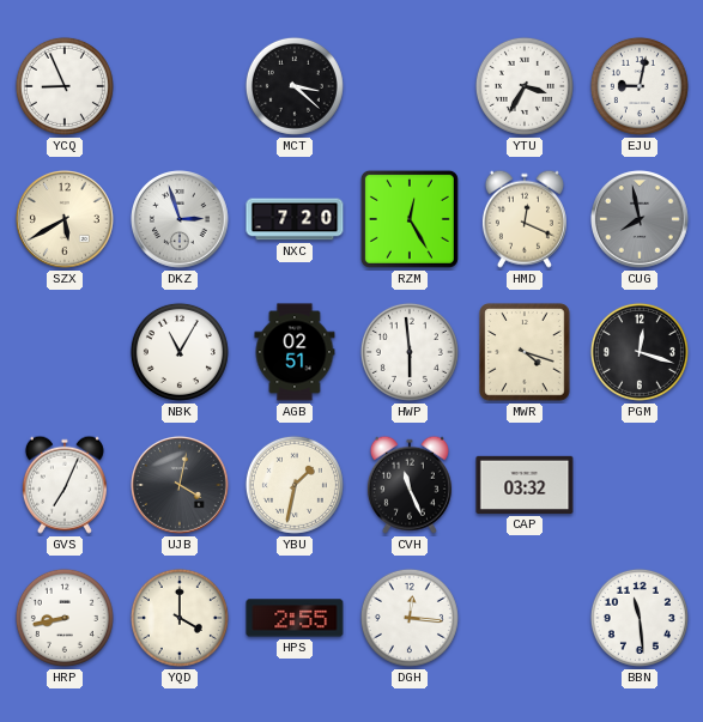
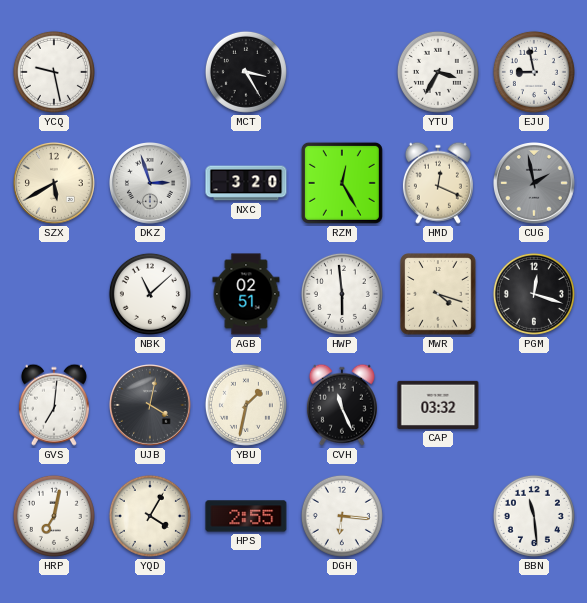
YCQ: 8:56 -> 9:28
MCT: 3:22 -> 3:25
EJU: 9:02 -> 8:58
NXC: 7:20 -> 3:20
CUG: 7:58 -> 1:58
NBK: 11:05 -> 11:08
GVS: 7:04 -> 7:01
HRP: 8:43 -> 7:02
YQD: 4:00 -> 4:05
DGH: 12:16 -> 6:16
